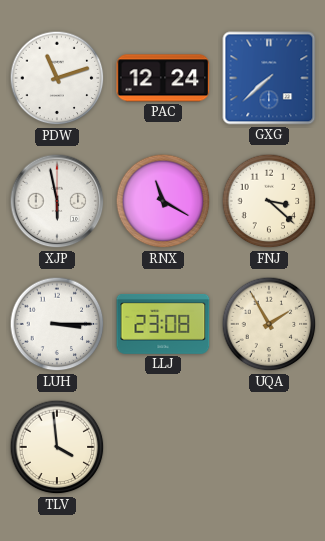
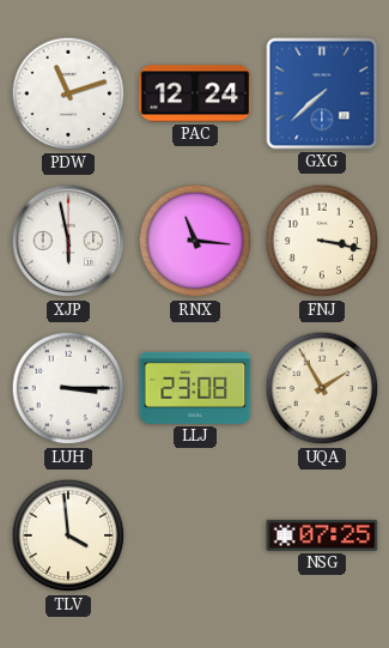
RNX: 11:20 -> 11:16
FNJ: 3:22 -> 3:17
NSG: none -> 07:25
